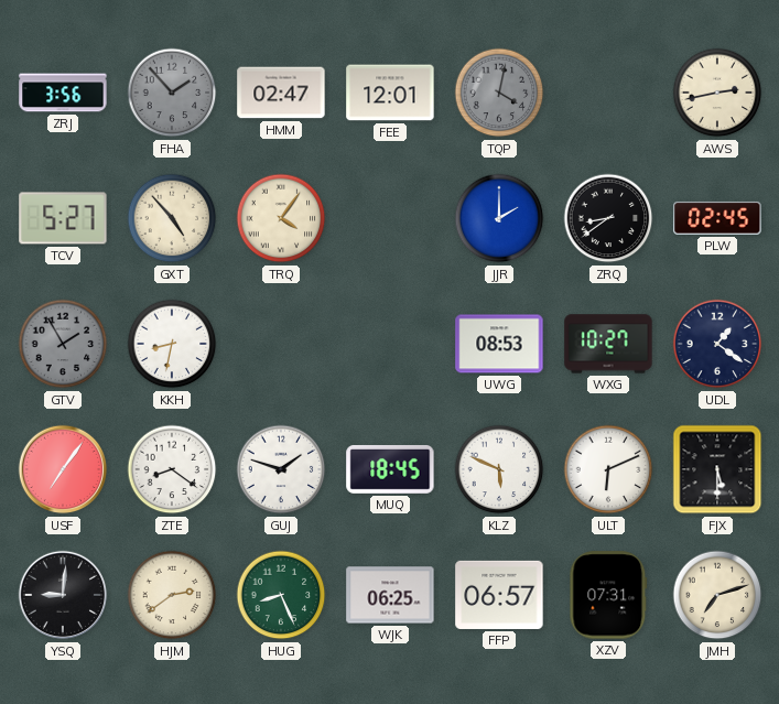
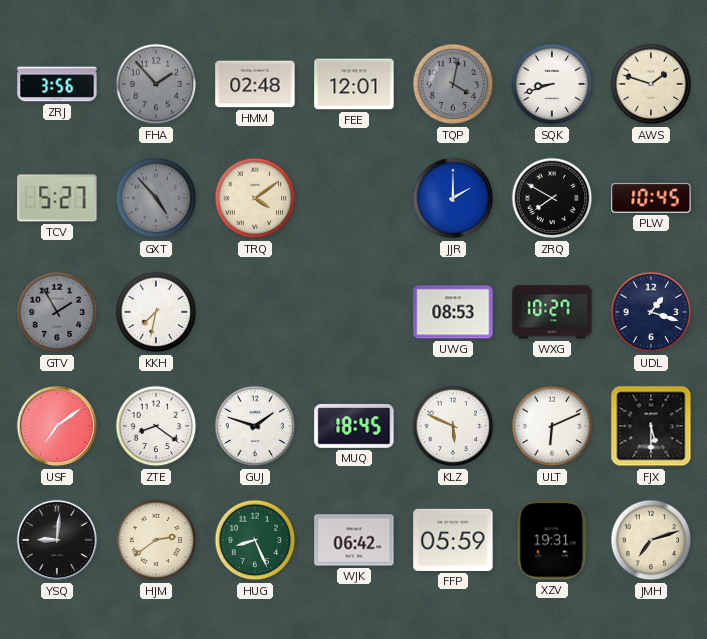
HMM: 02:47 -> 02:48
SQK: none -> 8:42
AWS: 2:43 -> 1:48
GXT dial: cream -> grey
TRQ: 4:06 -> 4:09
ZRQ: 8:39 -> 7:50
PLW: 02:45 -> 10:45
KKH: 8:32 -> 7:32
UDL: 1:21 -> 1:18
USF: 7:06 -> 7:09
WJK: 06:25 -> 06:42
FFP: 06:57 -> 05:59
XZV: 07:31 -> 19:31
